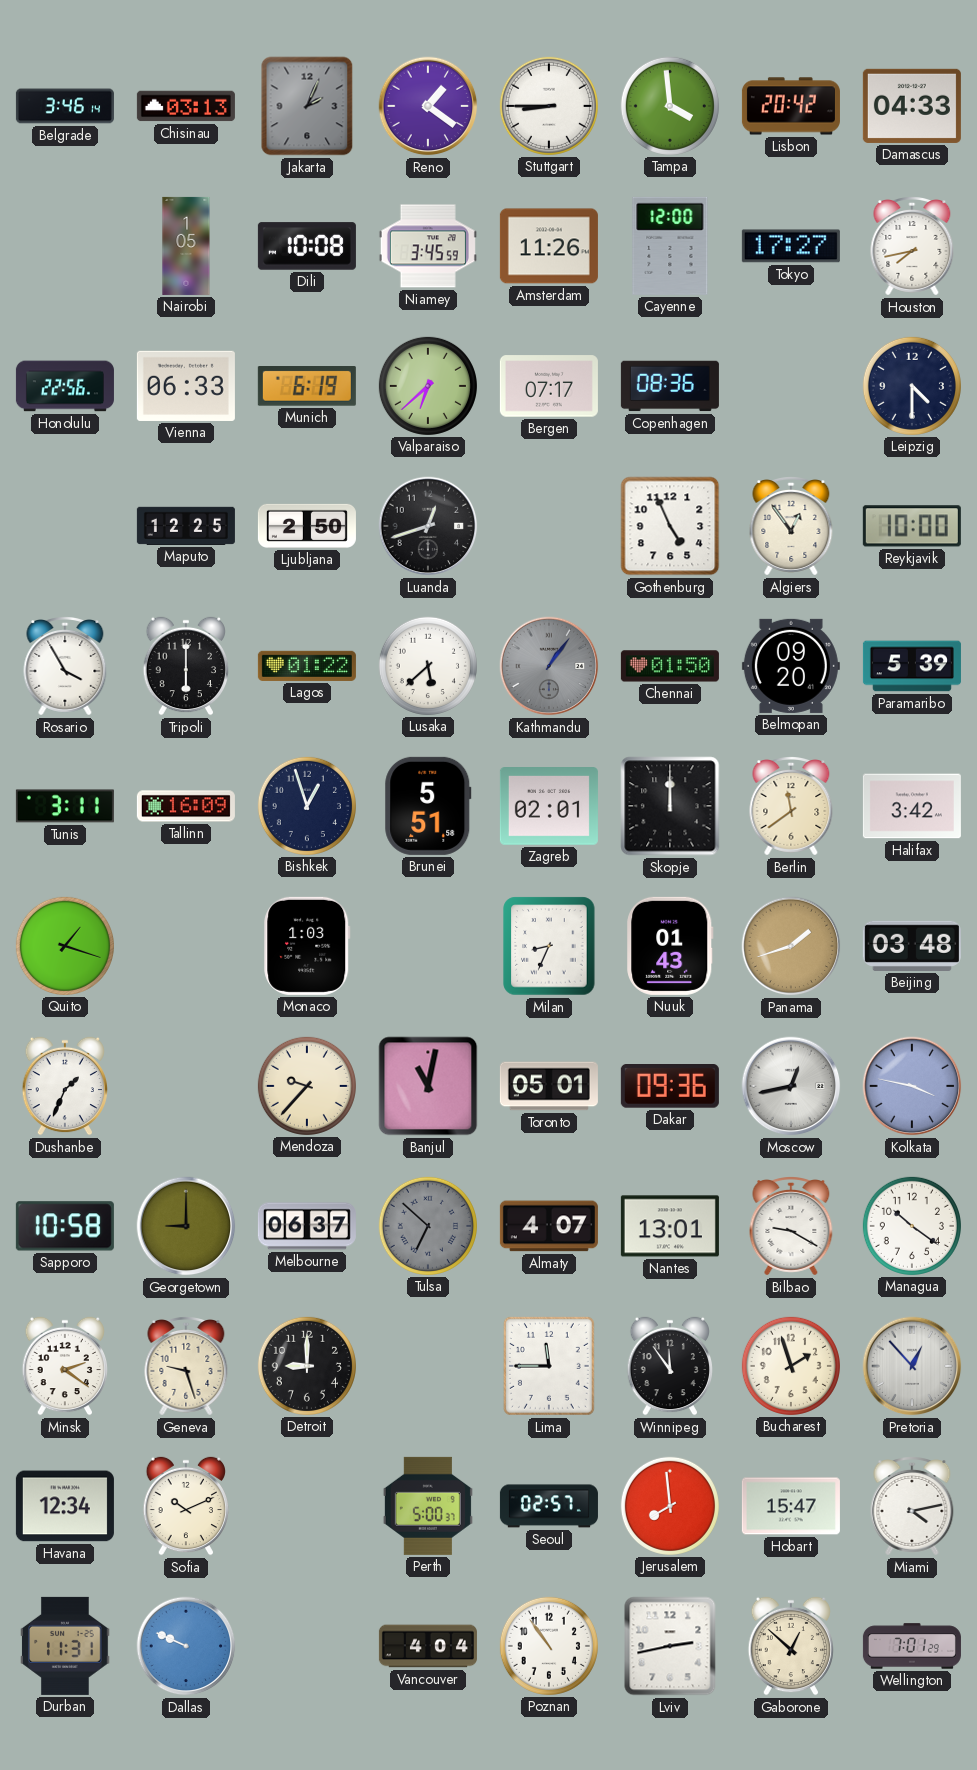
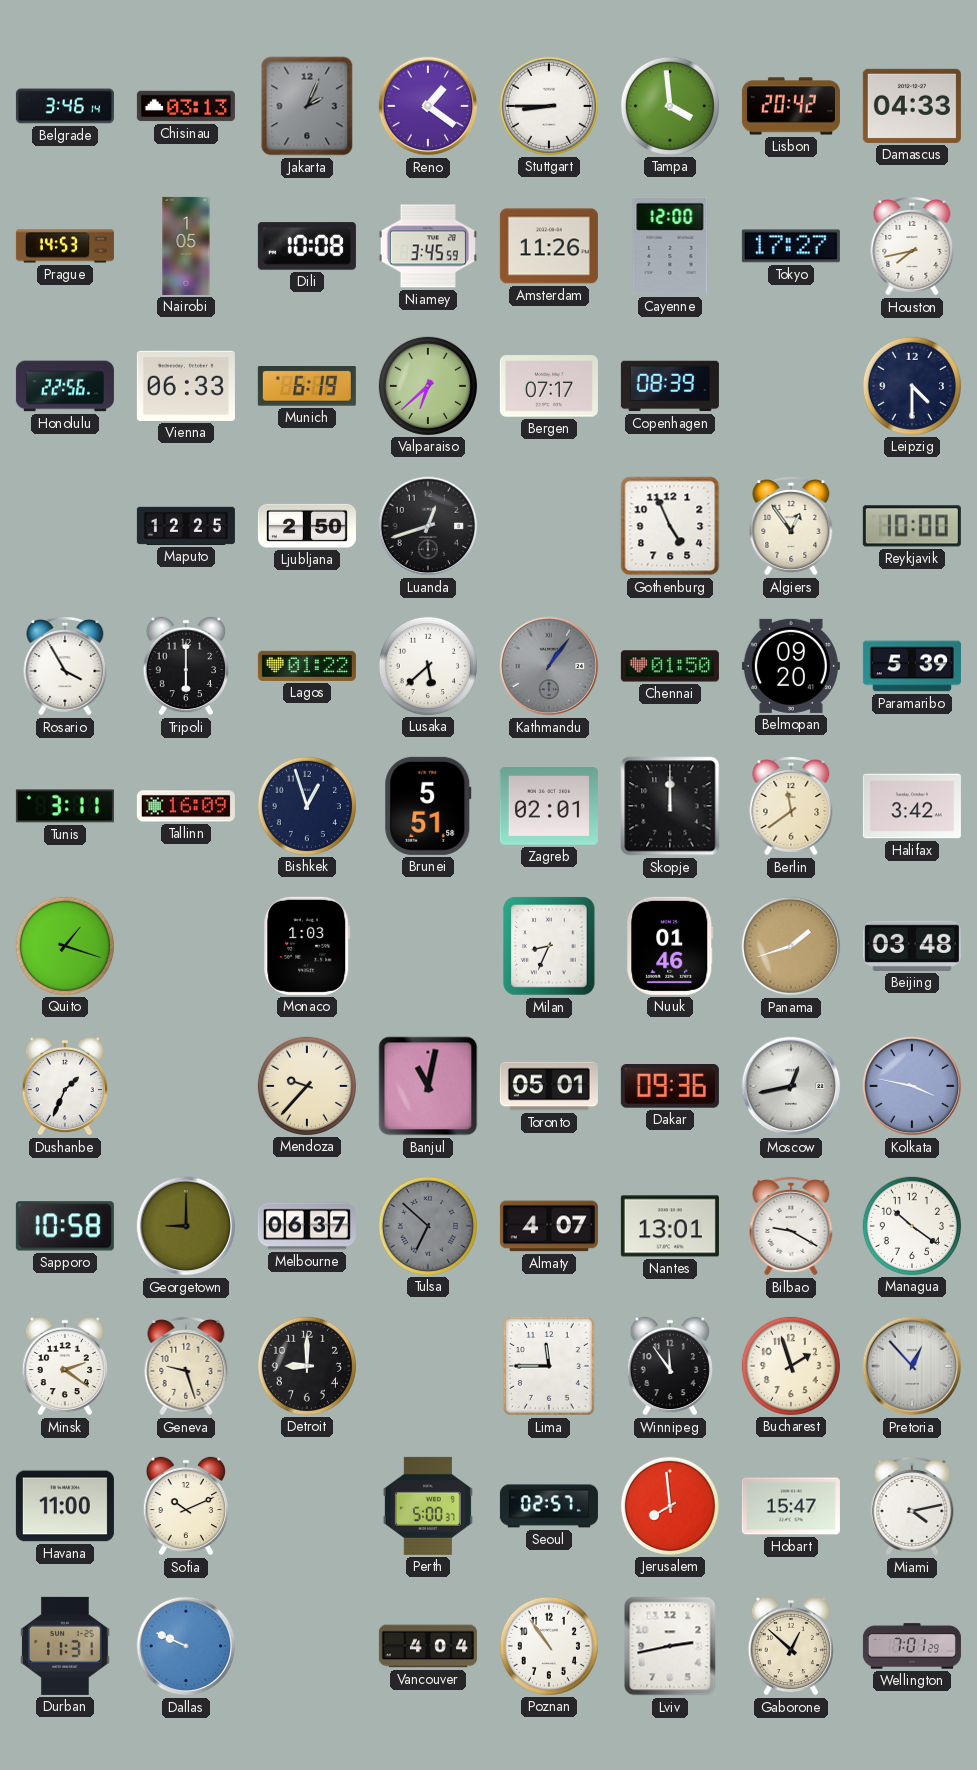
Prague: none -> 14:53
Copenhagen: 08:36 -> 08:39
Nuuk: 01:43 -> 01:46
Havana: 12:34 -> 11:00
